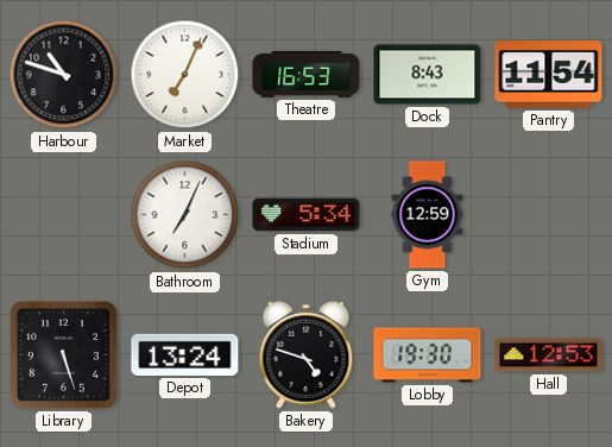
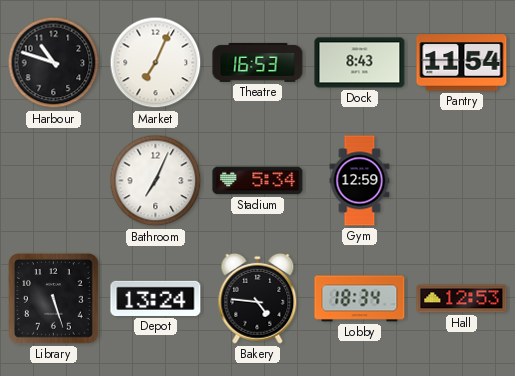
Bakery: 4:48 -> 4:46
Lobby: 19:30 -> 18:34
